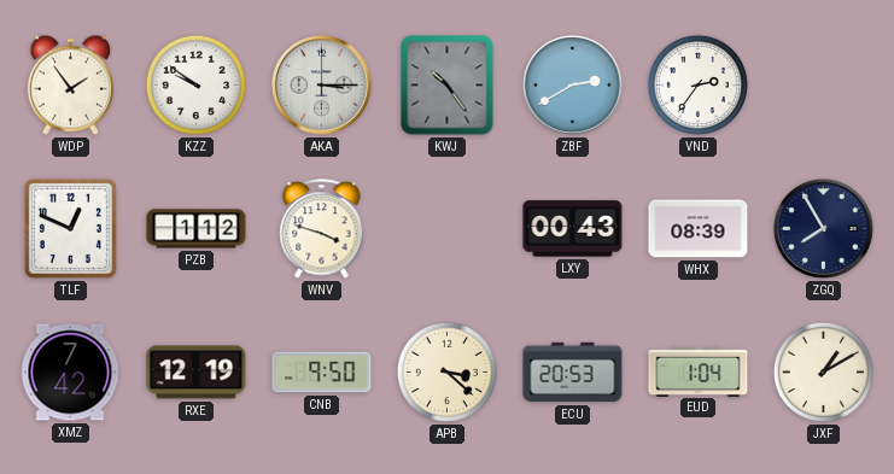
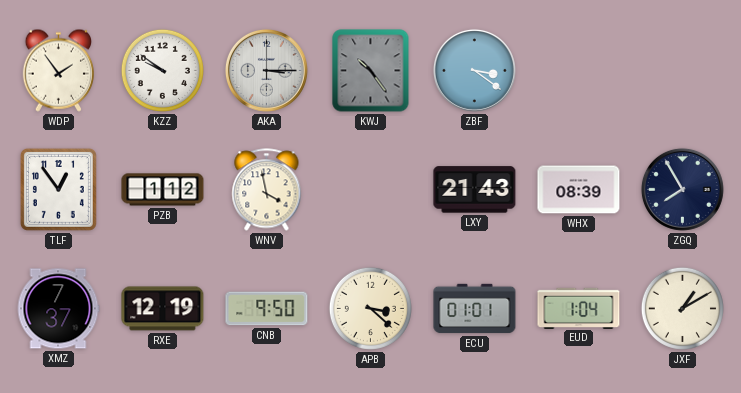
ZBF: 2:40 -> 3:21
VND: 2:36 -> none
TLF: 12:49 -> 12:54
WNV: 3:48 -> 3:58
LXY: 00:43 -> 21:43
XMZ: 7:42 -> 7:37
ECU: 20:53 -> 01:01
